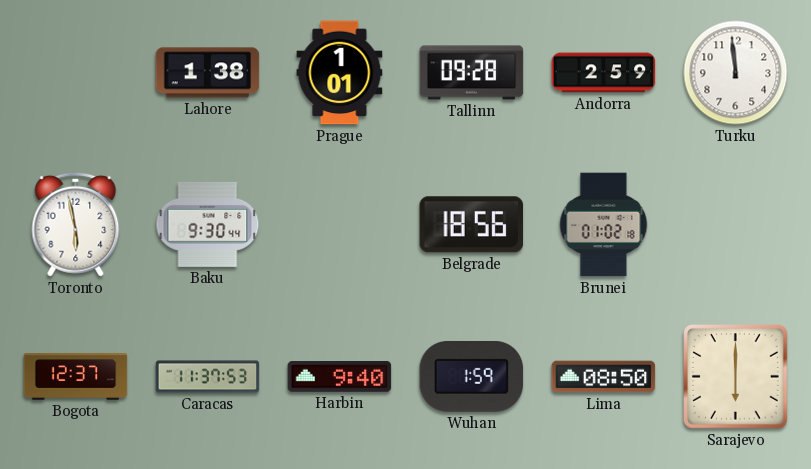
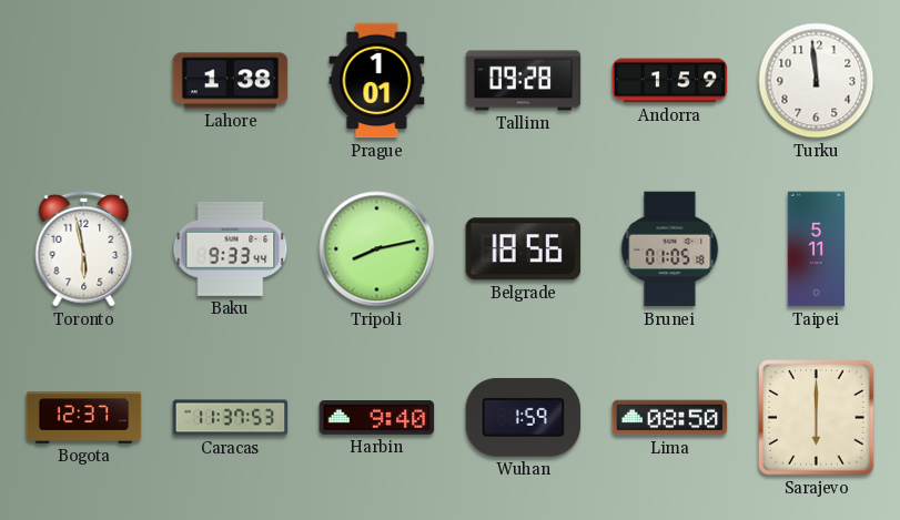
Andorra: 2:59 -> 1:59
Baku: 9:30 -> 9:33
Tripoli: none -> 8:13
Brunei: 01:02 -> 01:05
Taipei: none -> 5:11
